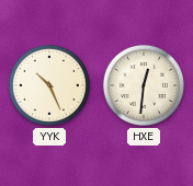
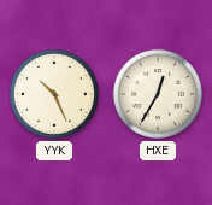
HXE: 12:31 -> 12:35
